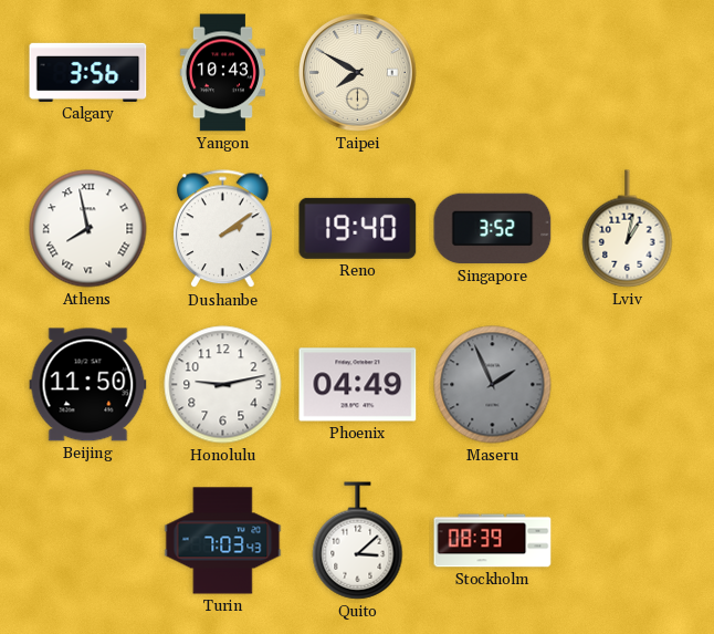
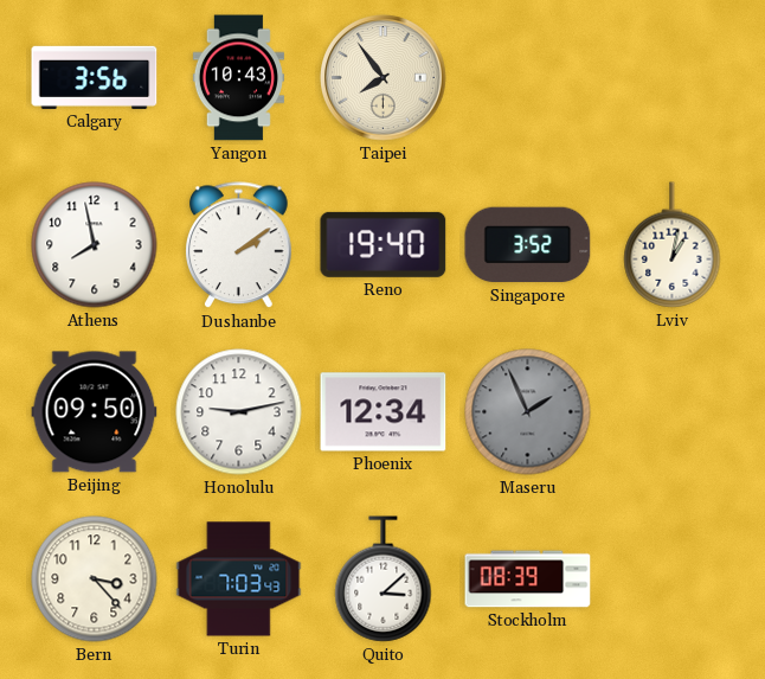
Taipei: 7:50 -> 7:54
Athens numerals: Roman -> Arabic
Beijing: 11:50 -> 09:50
Phoenix: 04:49 -> 12:34
Bern: none -> 3:23
